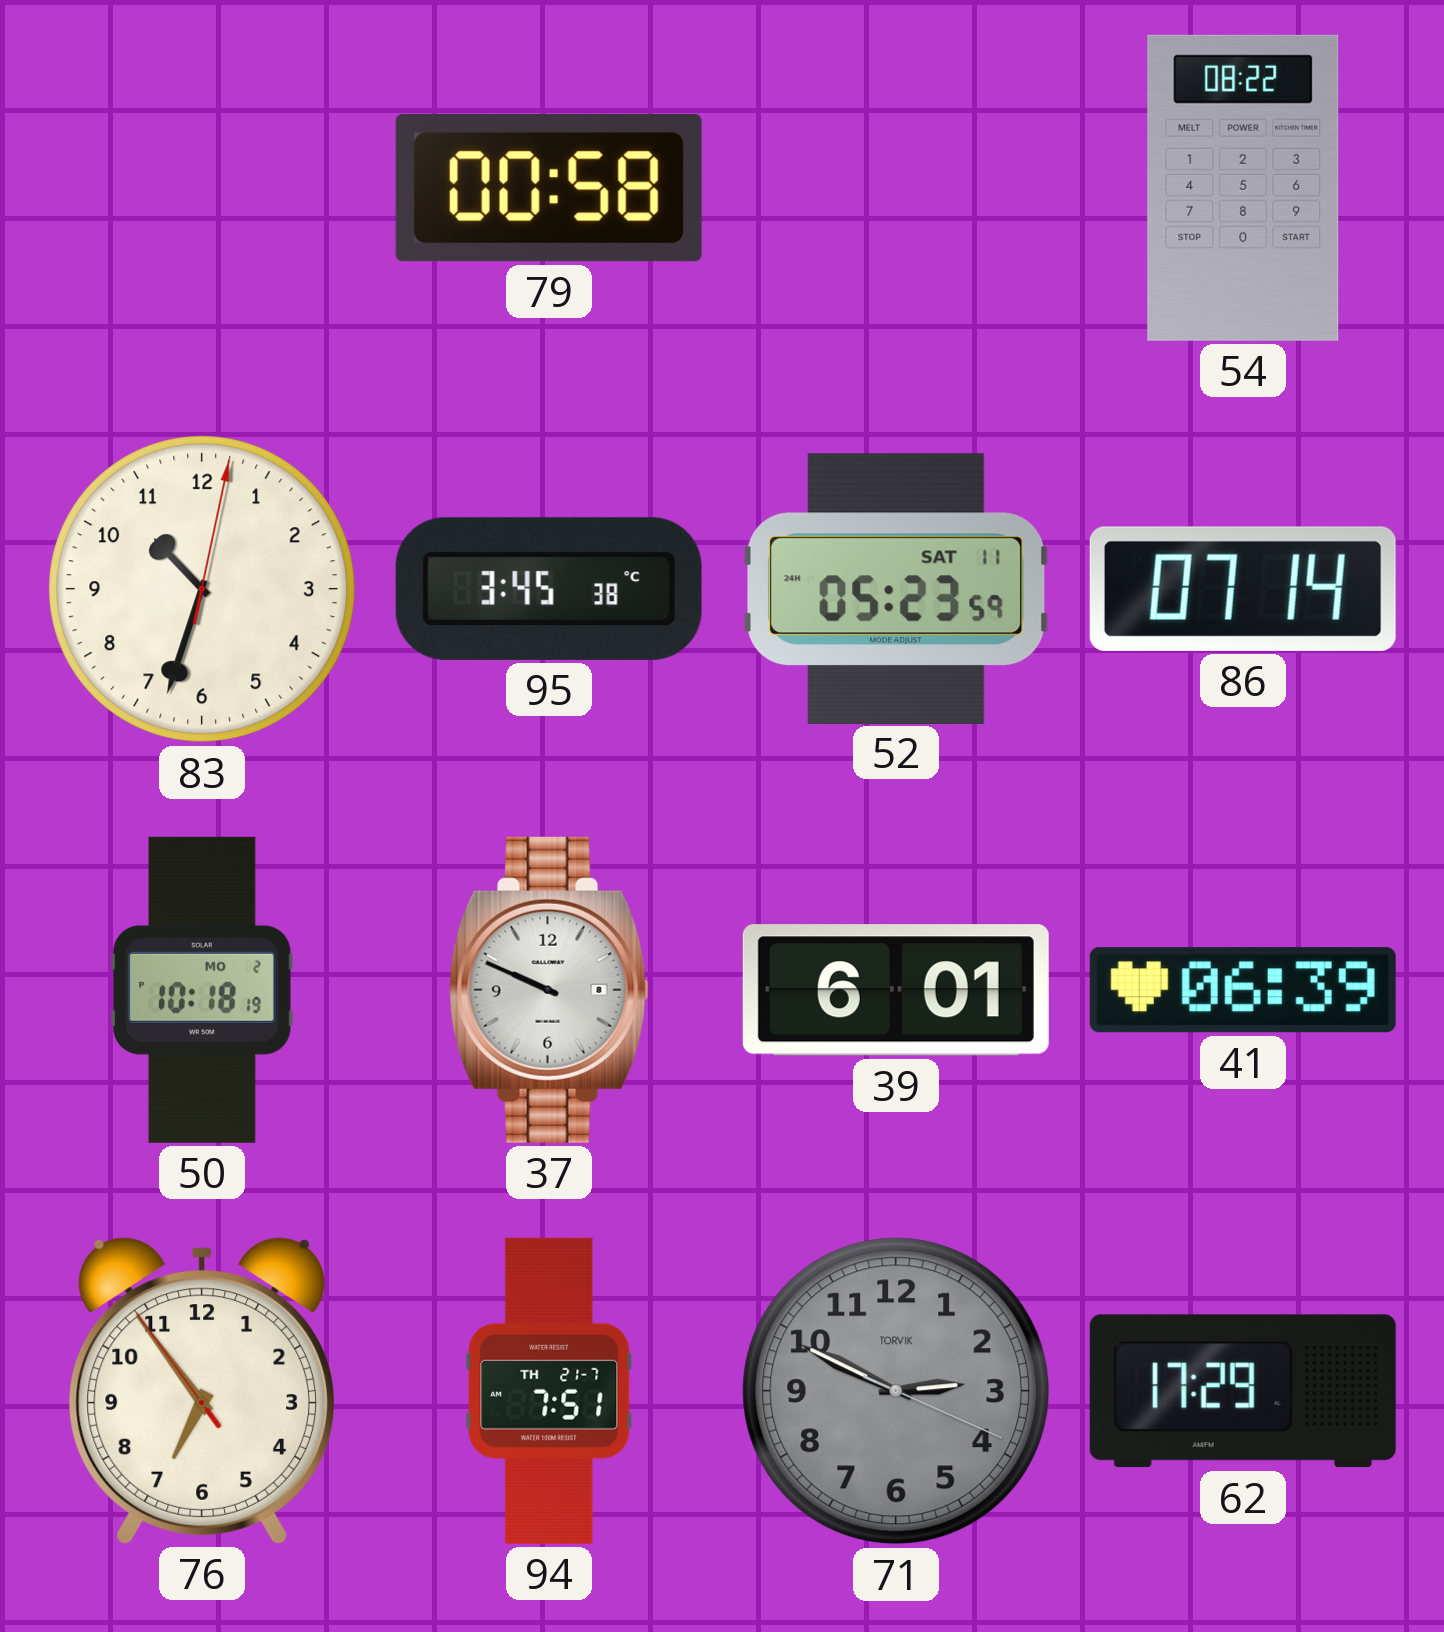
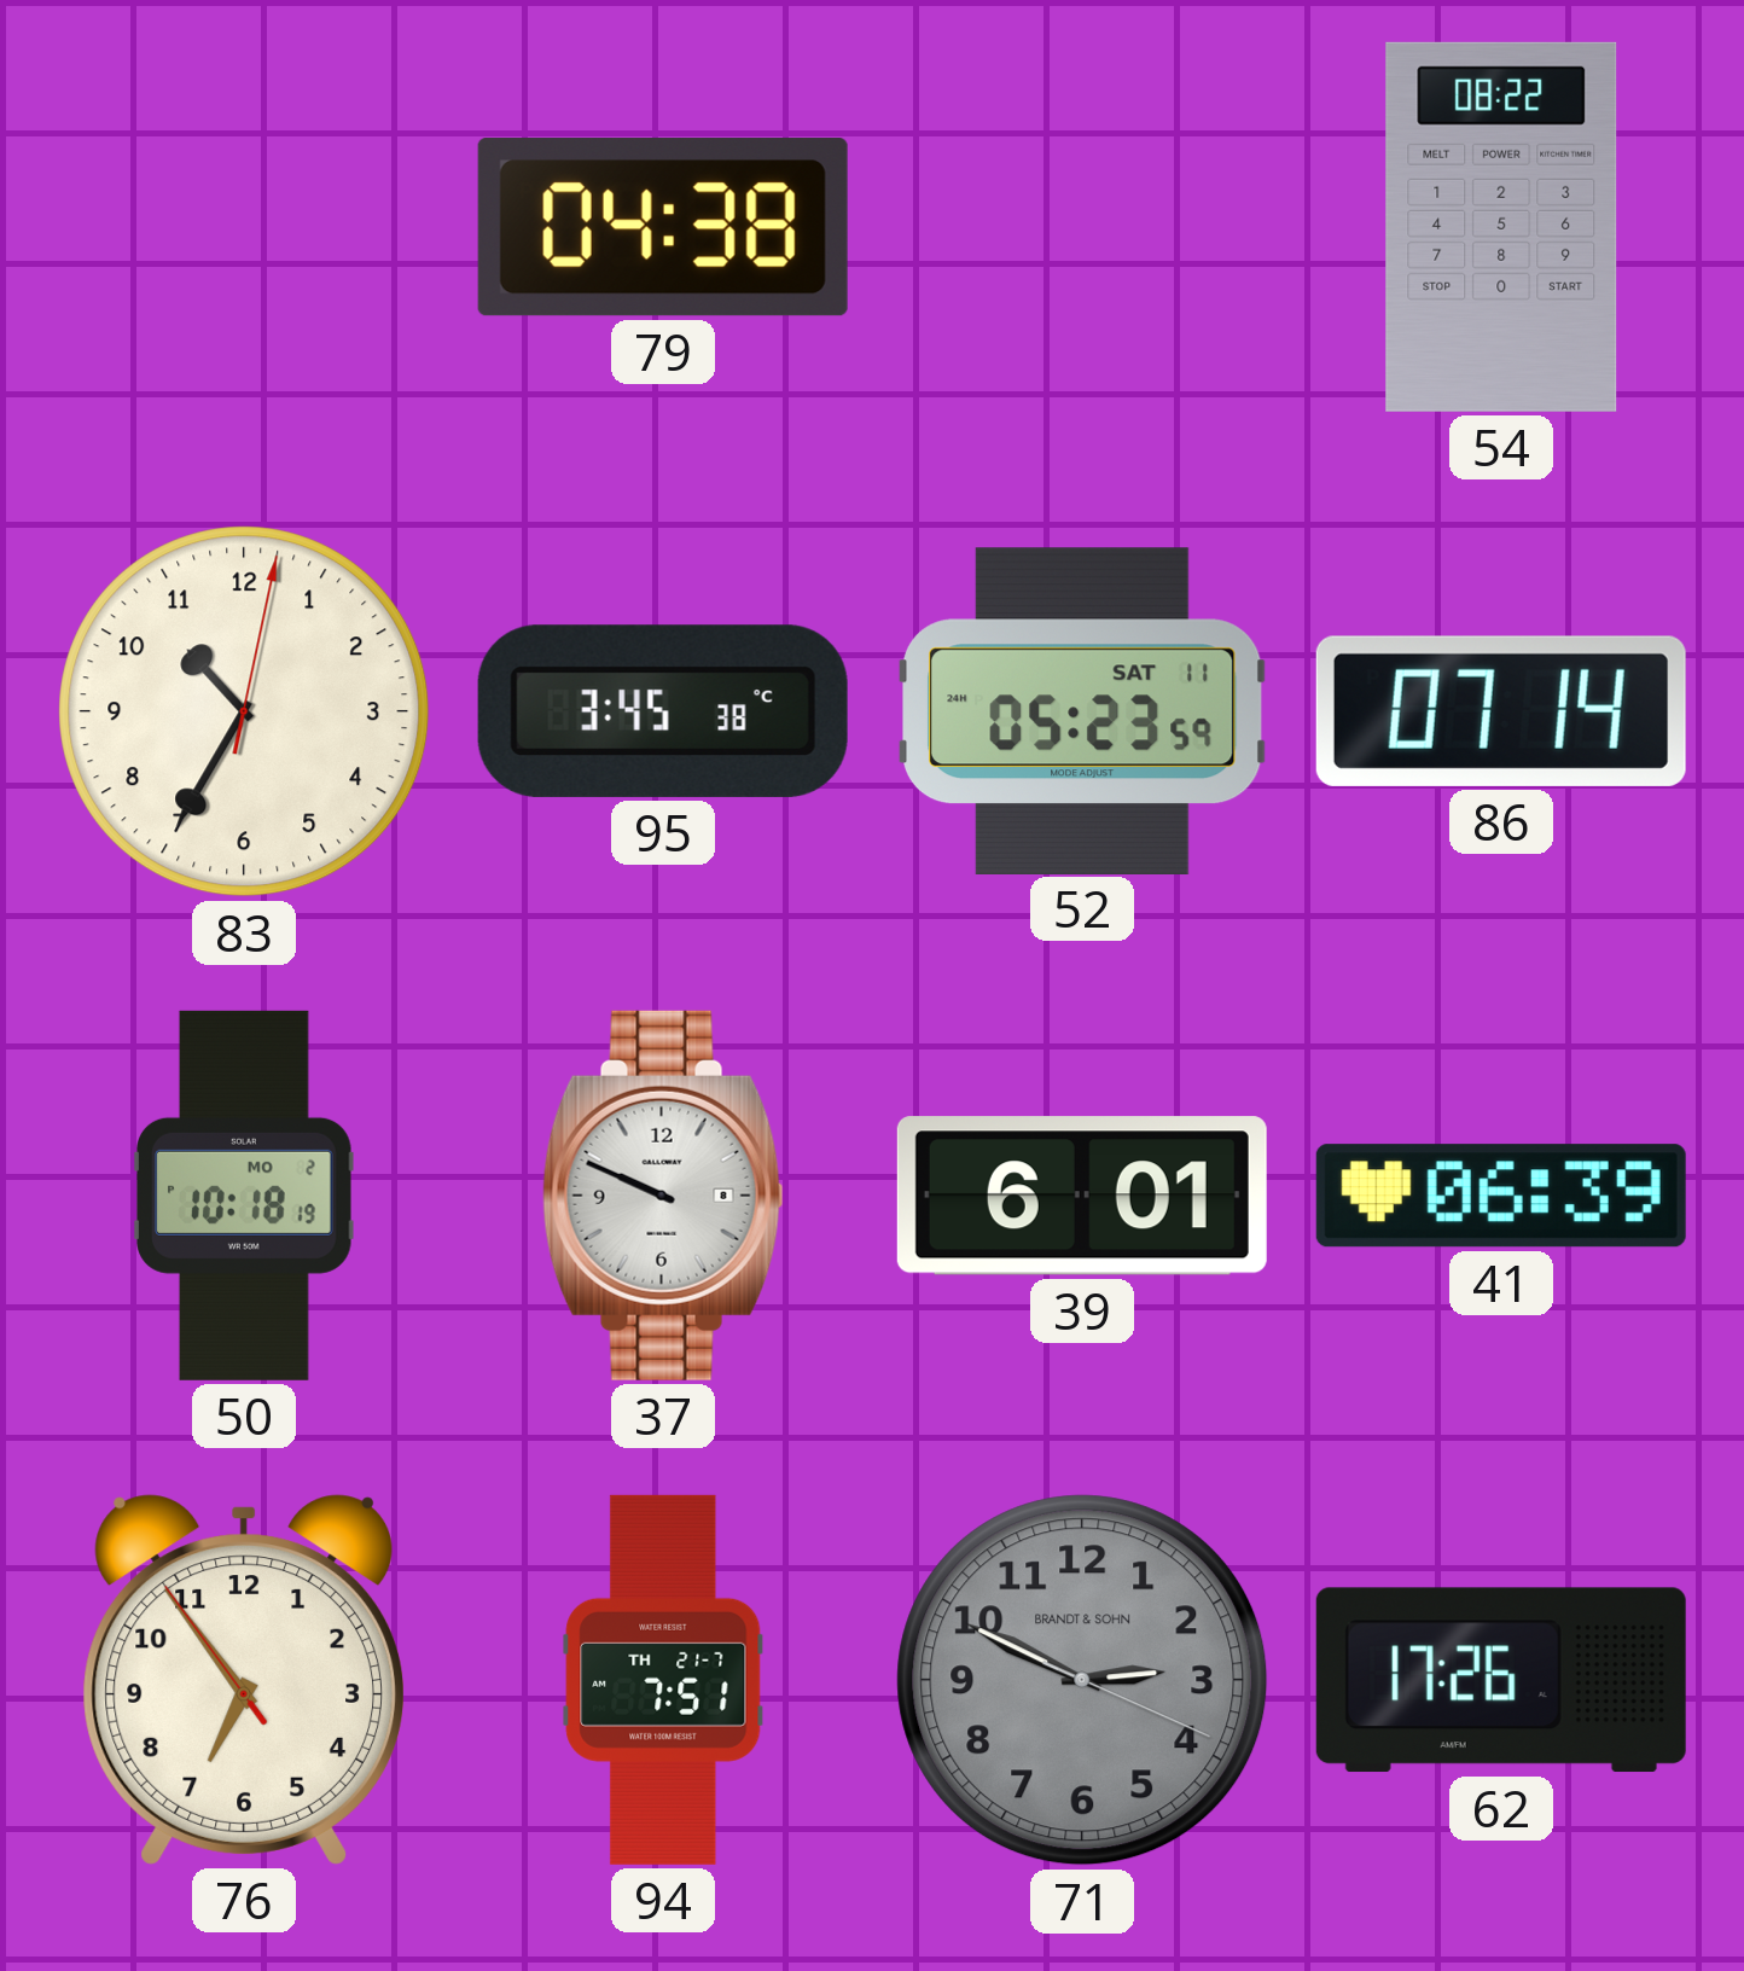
79: 00:58 -> 04:38
83: 10:33 -> 10:35
71 brand: TORVIK -> BRANDT & SOHN
62: 17:29 -> 17:26
